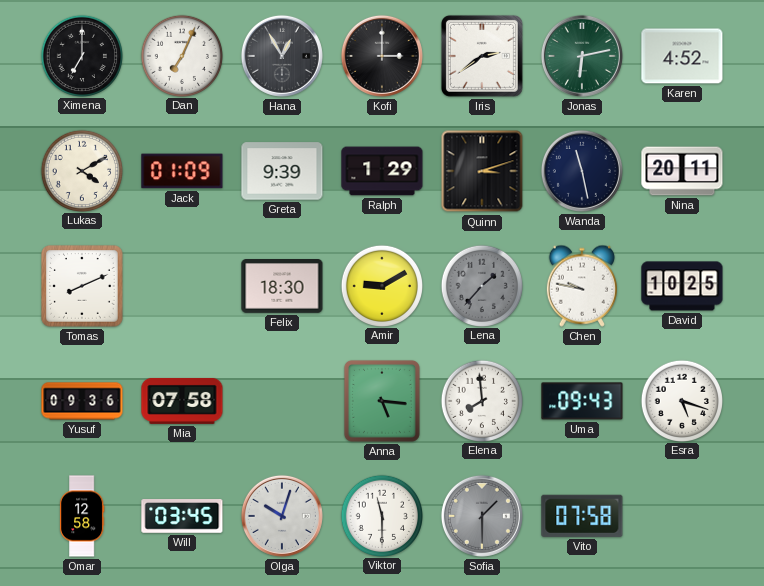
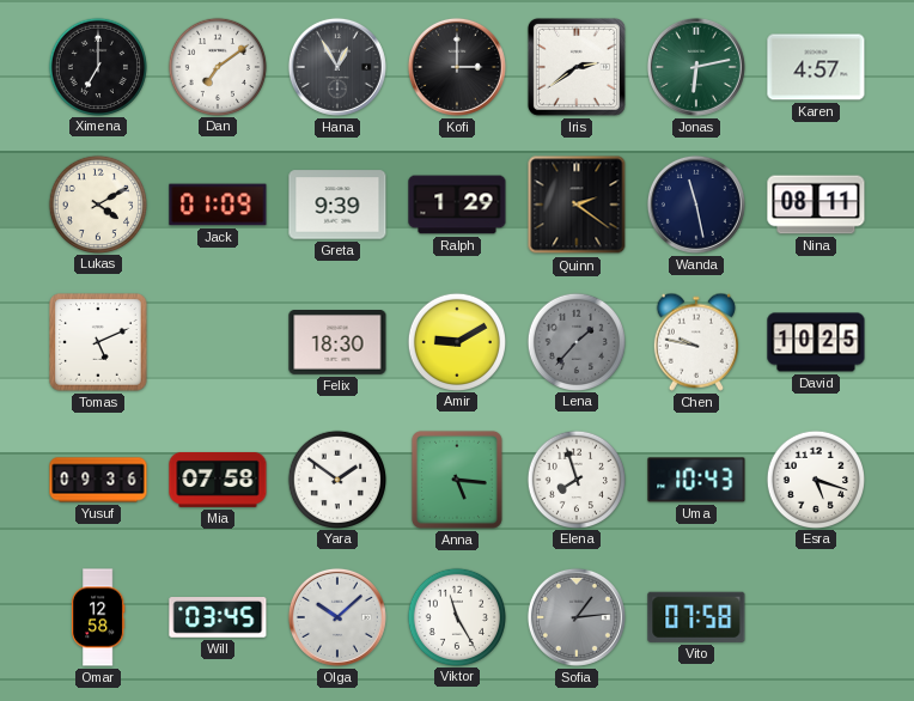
Dan: 7:04 -> 7:09
Karen: 4:52 -> 4:57
Quinn: 3:12 -> 2:21
Nina: 20:11 -> 08:11
Tomas: 8:11 -> 5:11
Yara: none -> 1:51
Elena: 7:59 -> 7:57
Uma: 09:43 -> 10:43
Olga: 10:03 -> 10:08
Viktor: 11:30 -> 11:25
Sofia: 1:30 -> 1:14
